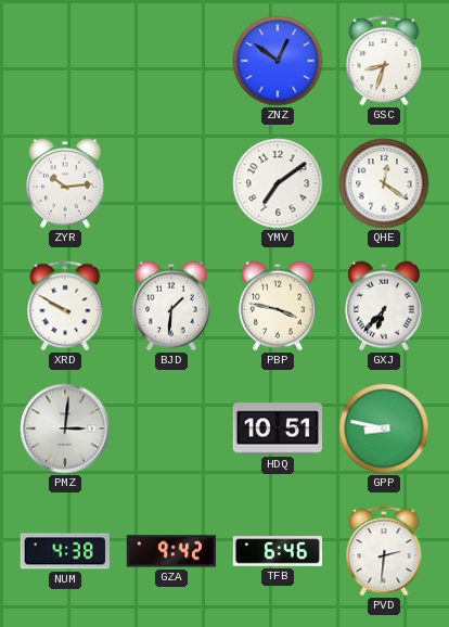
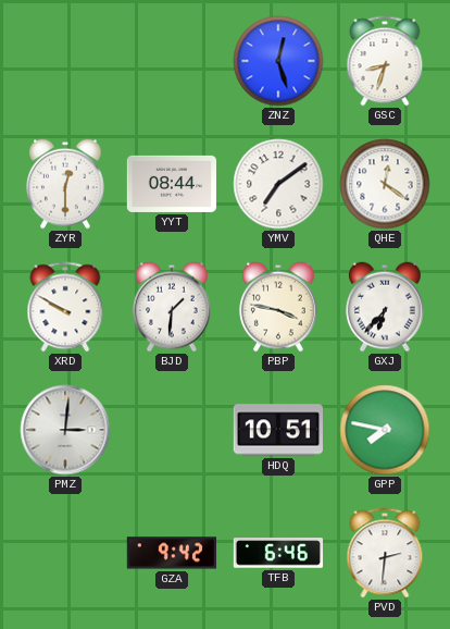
ZNZ: 12:51 -> 12:27
ZYR: 10:14 -> 12:30
YYT: none -> 08:44
GPP: 8:47 -> 7:47
NUM: 4:38 -> none
